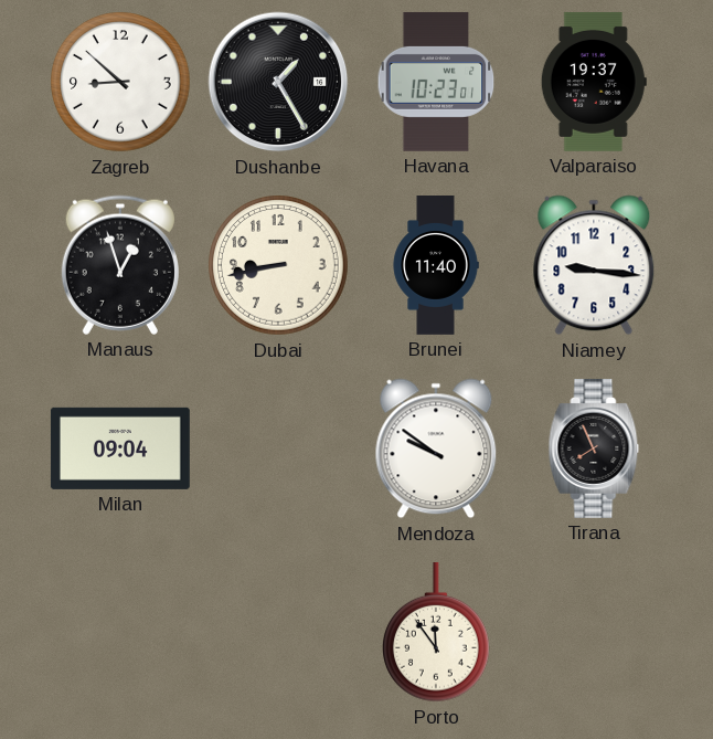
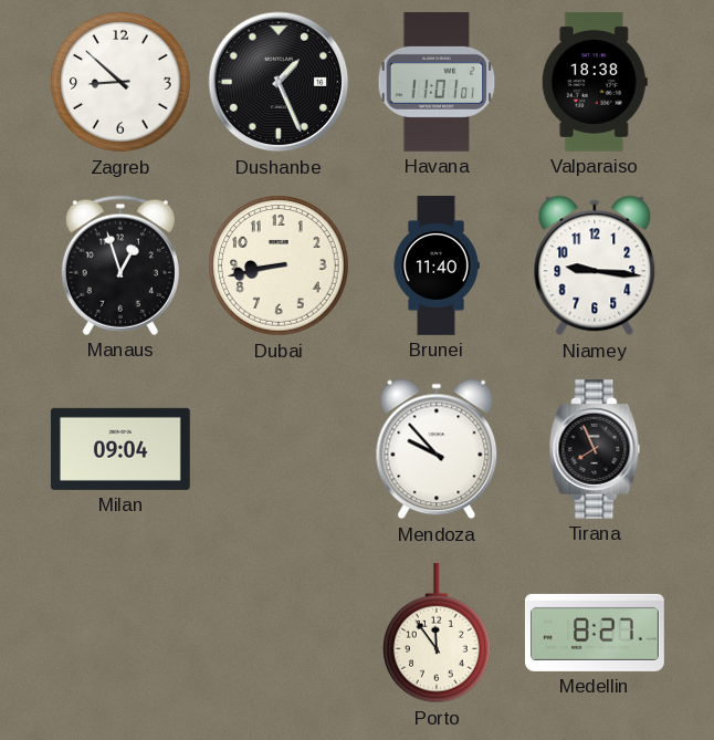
Dushanbe: 1:25 -> 1:26
Havana: 10:23 -> 11:01
Valparaiso: 19:37 -> 18:38
Mendoza: 9:51 -> 9:53
Medellin: none -> 8:27
